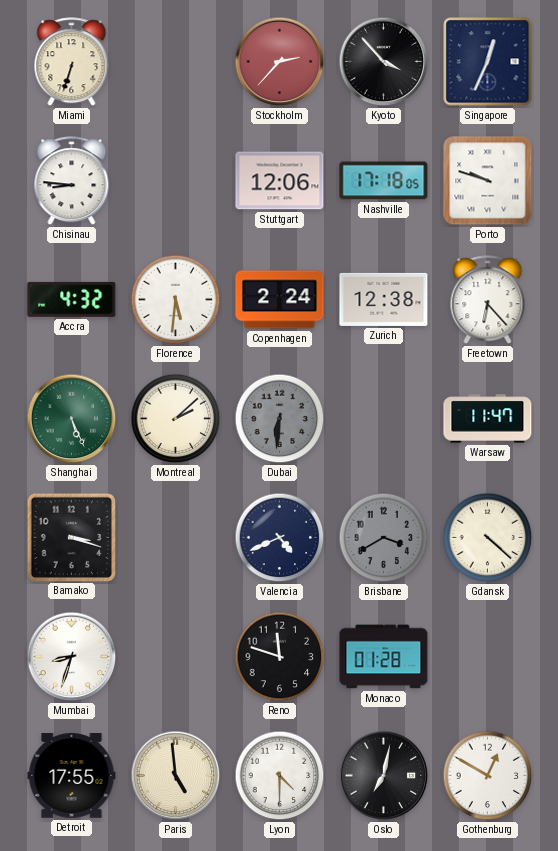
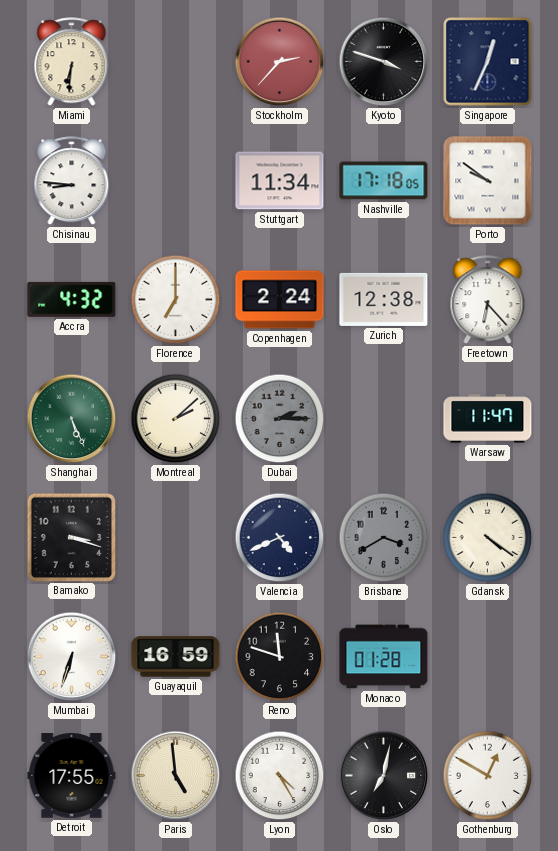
Miami: 6:33 -> 6:31
Kyoto: 3:53 -> 3:48
Stuttgart: 12:06 -> 11:34
Porto: 9:48 -> 9:51
Florence: 5:31 -> 7:00
Dubai: 6:31 -> 2:15
Gdansk: 4:22 -> 4:21
Mumbai: 8:33 -> 6:33
Guayaquil: none -> 16:59
Lyon: 4:30 -> 4:25
